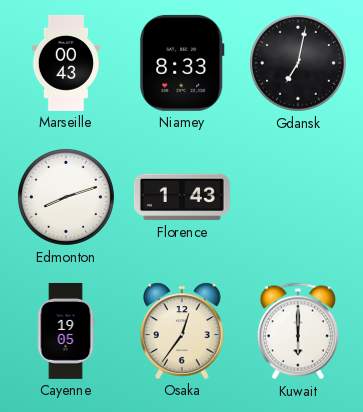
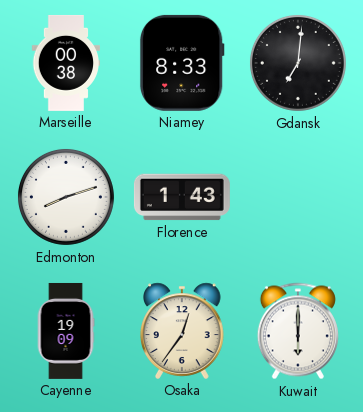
Marseille: 00:43 -> 00:38
Gdansk: 7:02 -> 7:01
Cayenne: 19:05 -> 19:09
